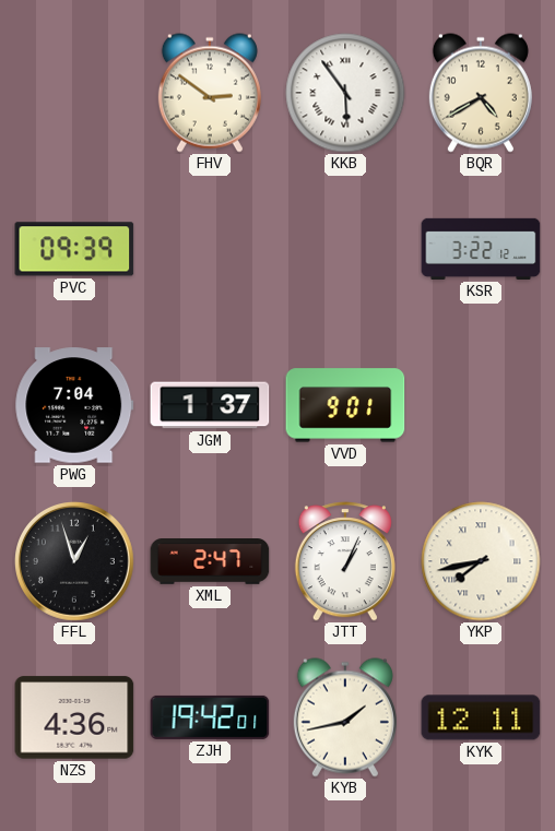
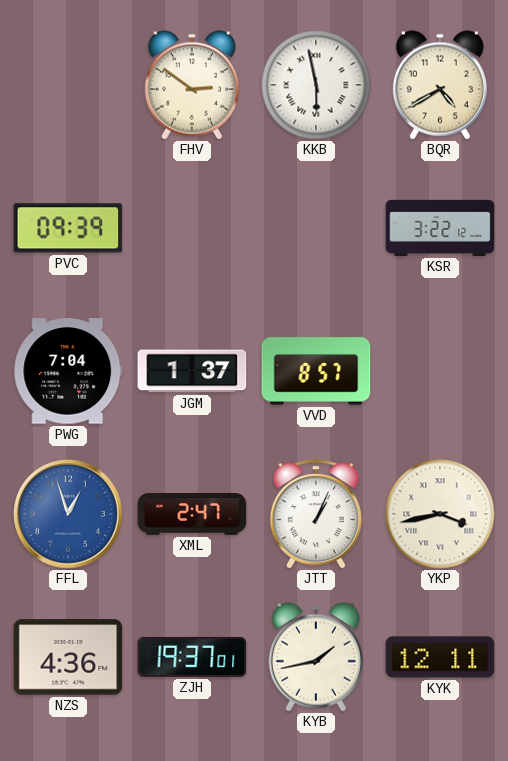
KKB: 5:54 -> 5:58
VVD: 9:01 -> 8:57
FFL dial: black -> blue
YKP: 7:43 -> 3:43
ZJH: 19:42 -> 19:37
